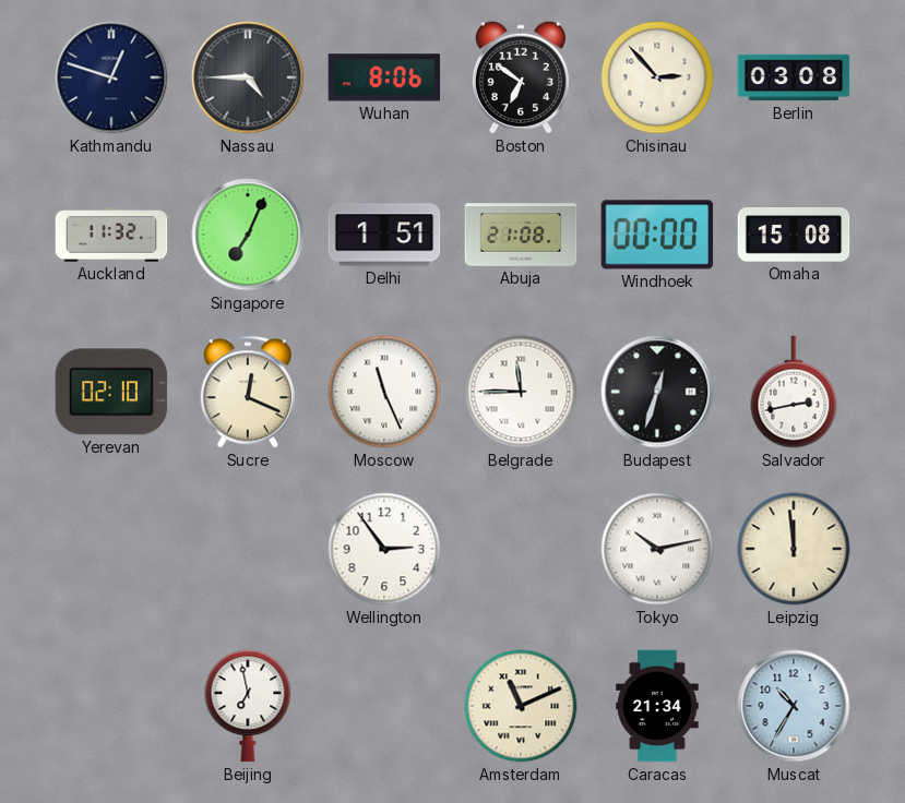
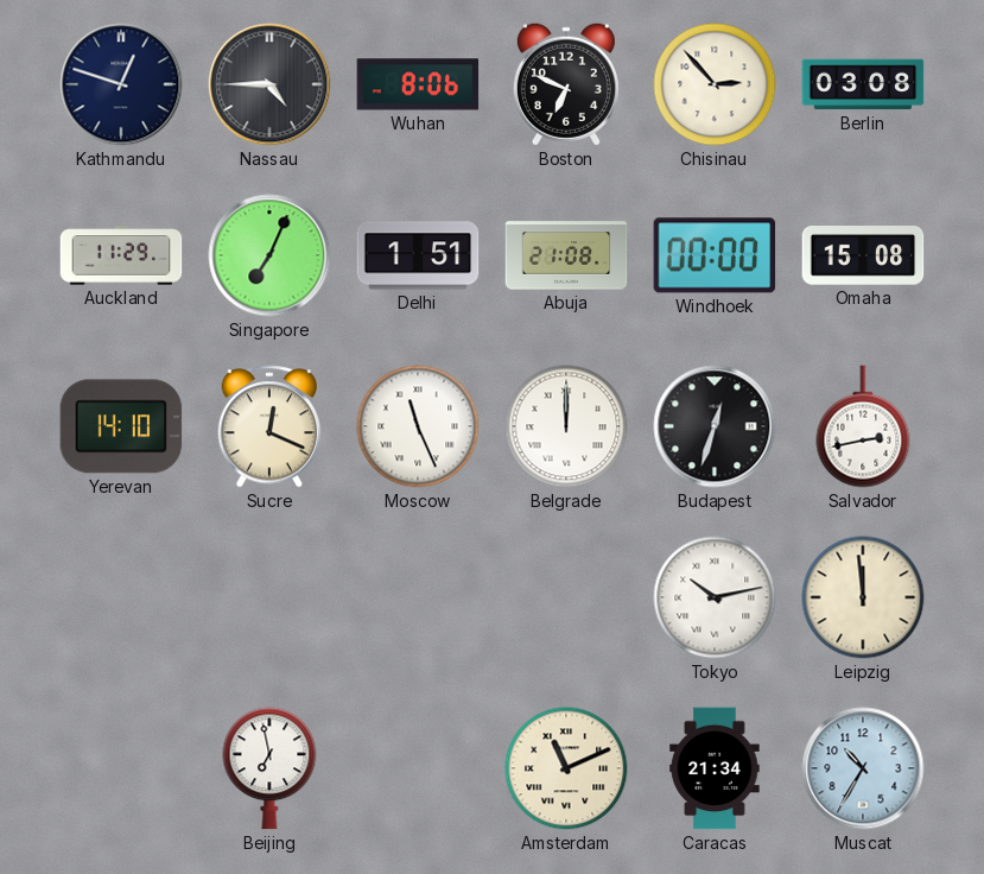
Boston: 6:51 -> 6:49
Auckland: 11:32 -> 11:29
Yerevan: 02:10 -> 14:10
Belgrade: 11:45 -> 12:00
Wellington: 2:54 -> none
